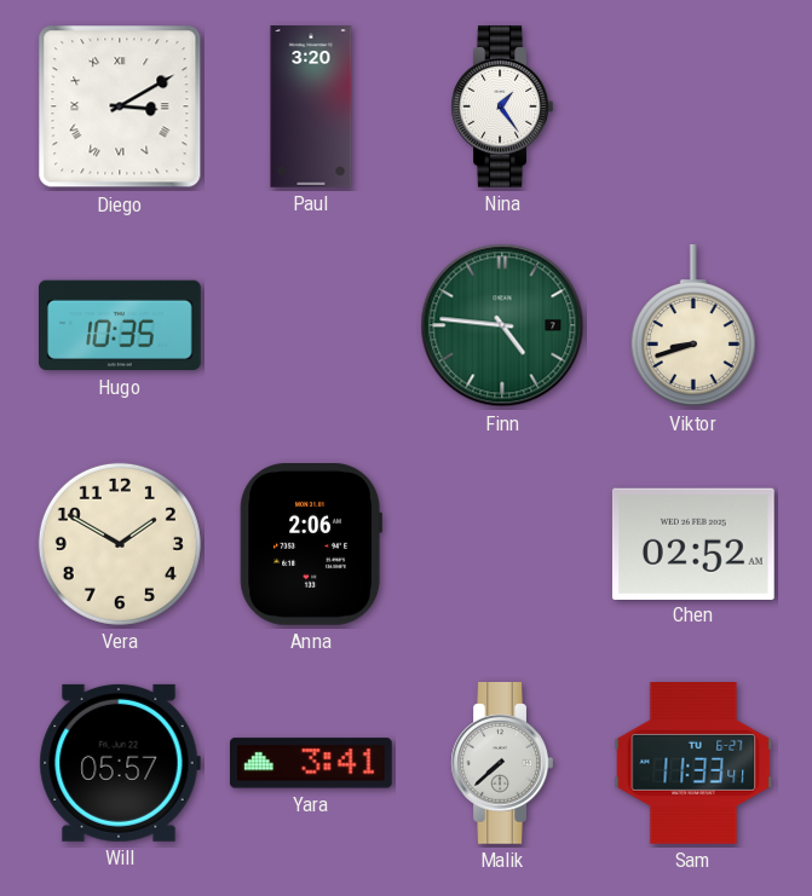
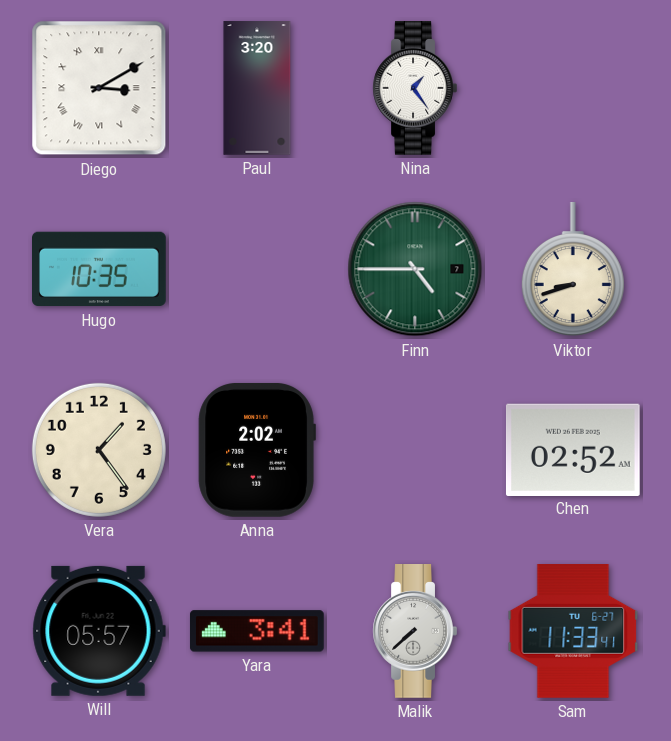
Finn: 4:46 -> 4:45
Vera: 1:50 -> 1:24
Anna: 2:06 -> 2:02
